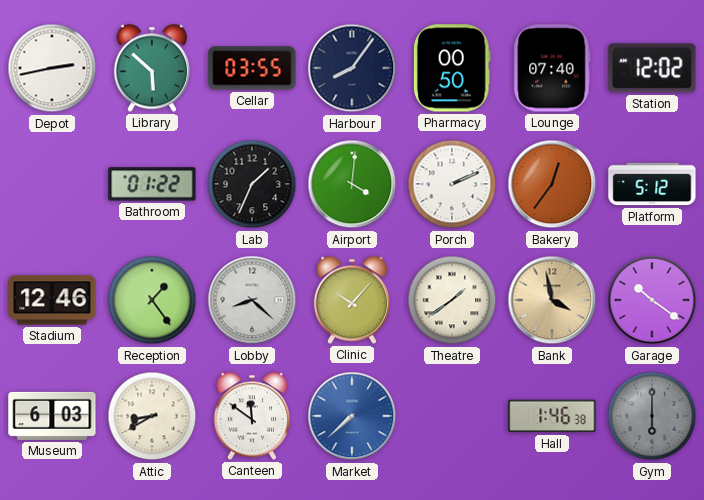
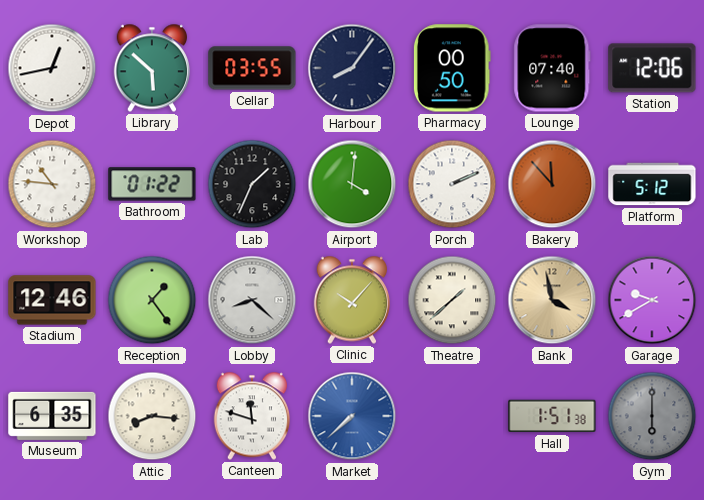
Depot: 2:43 -> 12:43
Station: 12:02 -> 12:06
Workshop: none -> 10:46
Bakery: 12:36 -> 11:53
Theatre: 1:39 -> 1:38
Garage: 10:21 -> 9:40
Museum: 6:03 -> 6:35
Attic: 8:40 -> 8:16
Canteen: 11:51 -> 11:48
Hall: 1:46 -> 1:51
